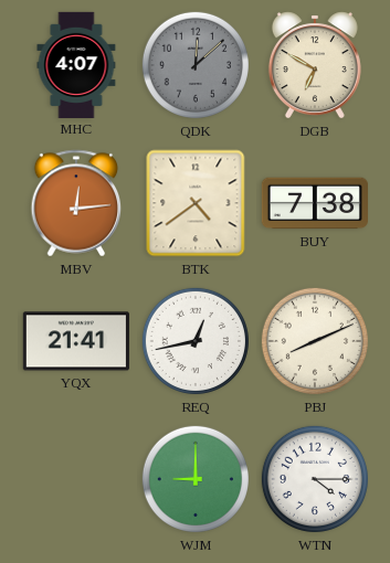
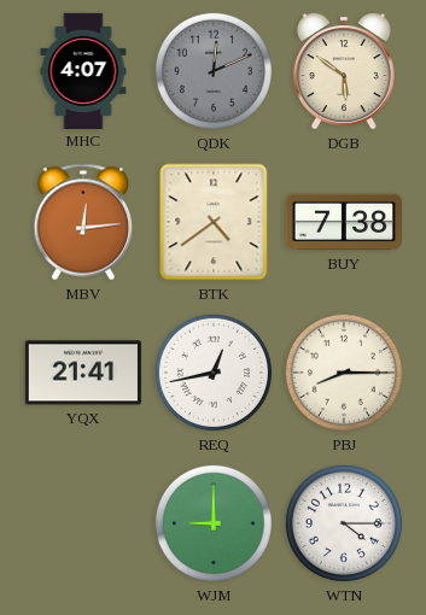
QDK: 12:08 -> 12:11
DGB: 6:50 -> 5:51
PBJ: 8:11 -> 8:15
